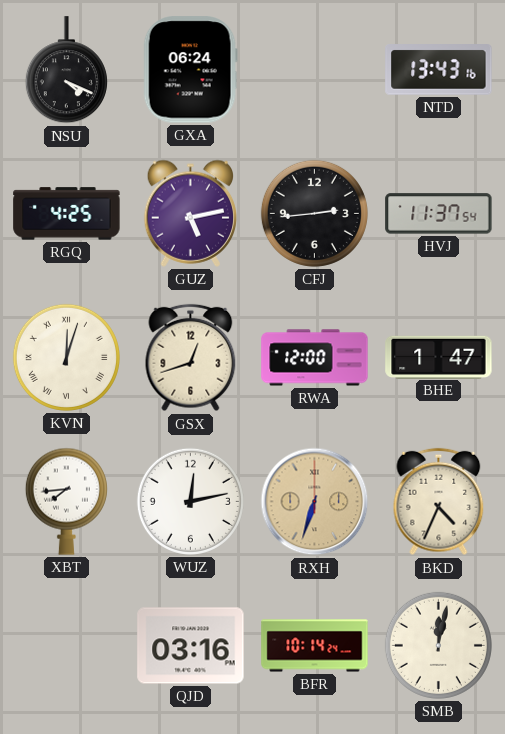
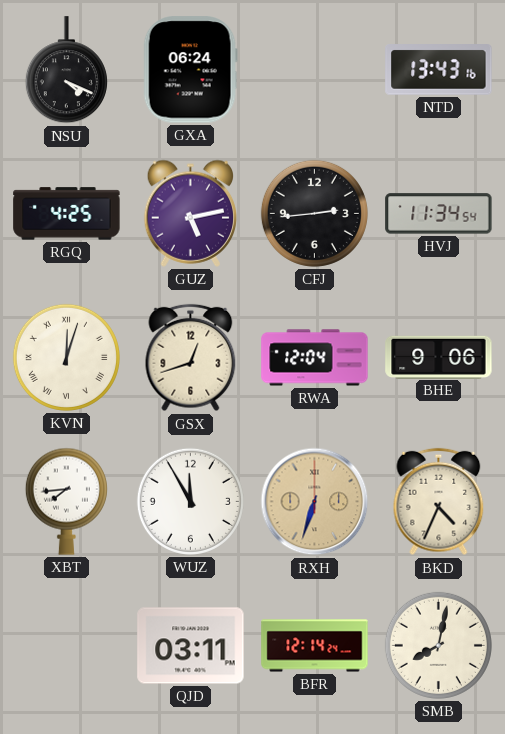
HVJ: 11:37 -> 11:34
RWA: 12:00 -> 12:04
BHE: 1:47 -> 9:06
WUZ: 12:13 -> 11:55
QJD: 03:16 -> 03:11
BFR: 10:14 -> 12:14
SMB: 12:02 -> 8:02
